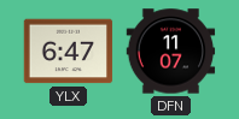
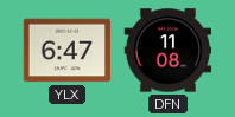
DFN: 11:07 -> 11:08
